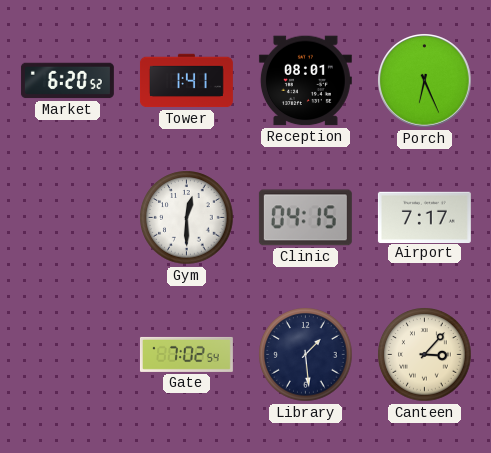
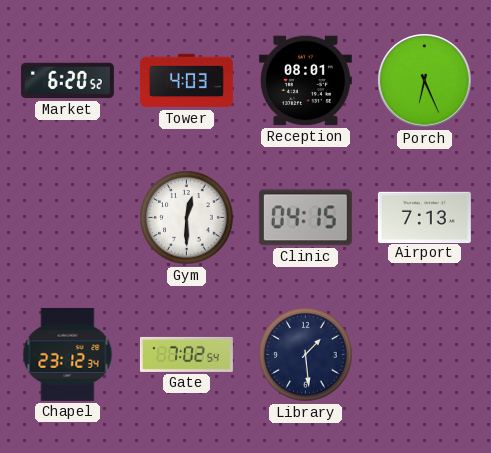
Tower: 1:41 -> 4:03
Airport: 7:17 -> 7:13
Chapel: none -> 23:12
Canteen: 3:07 -> none
